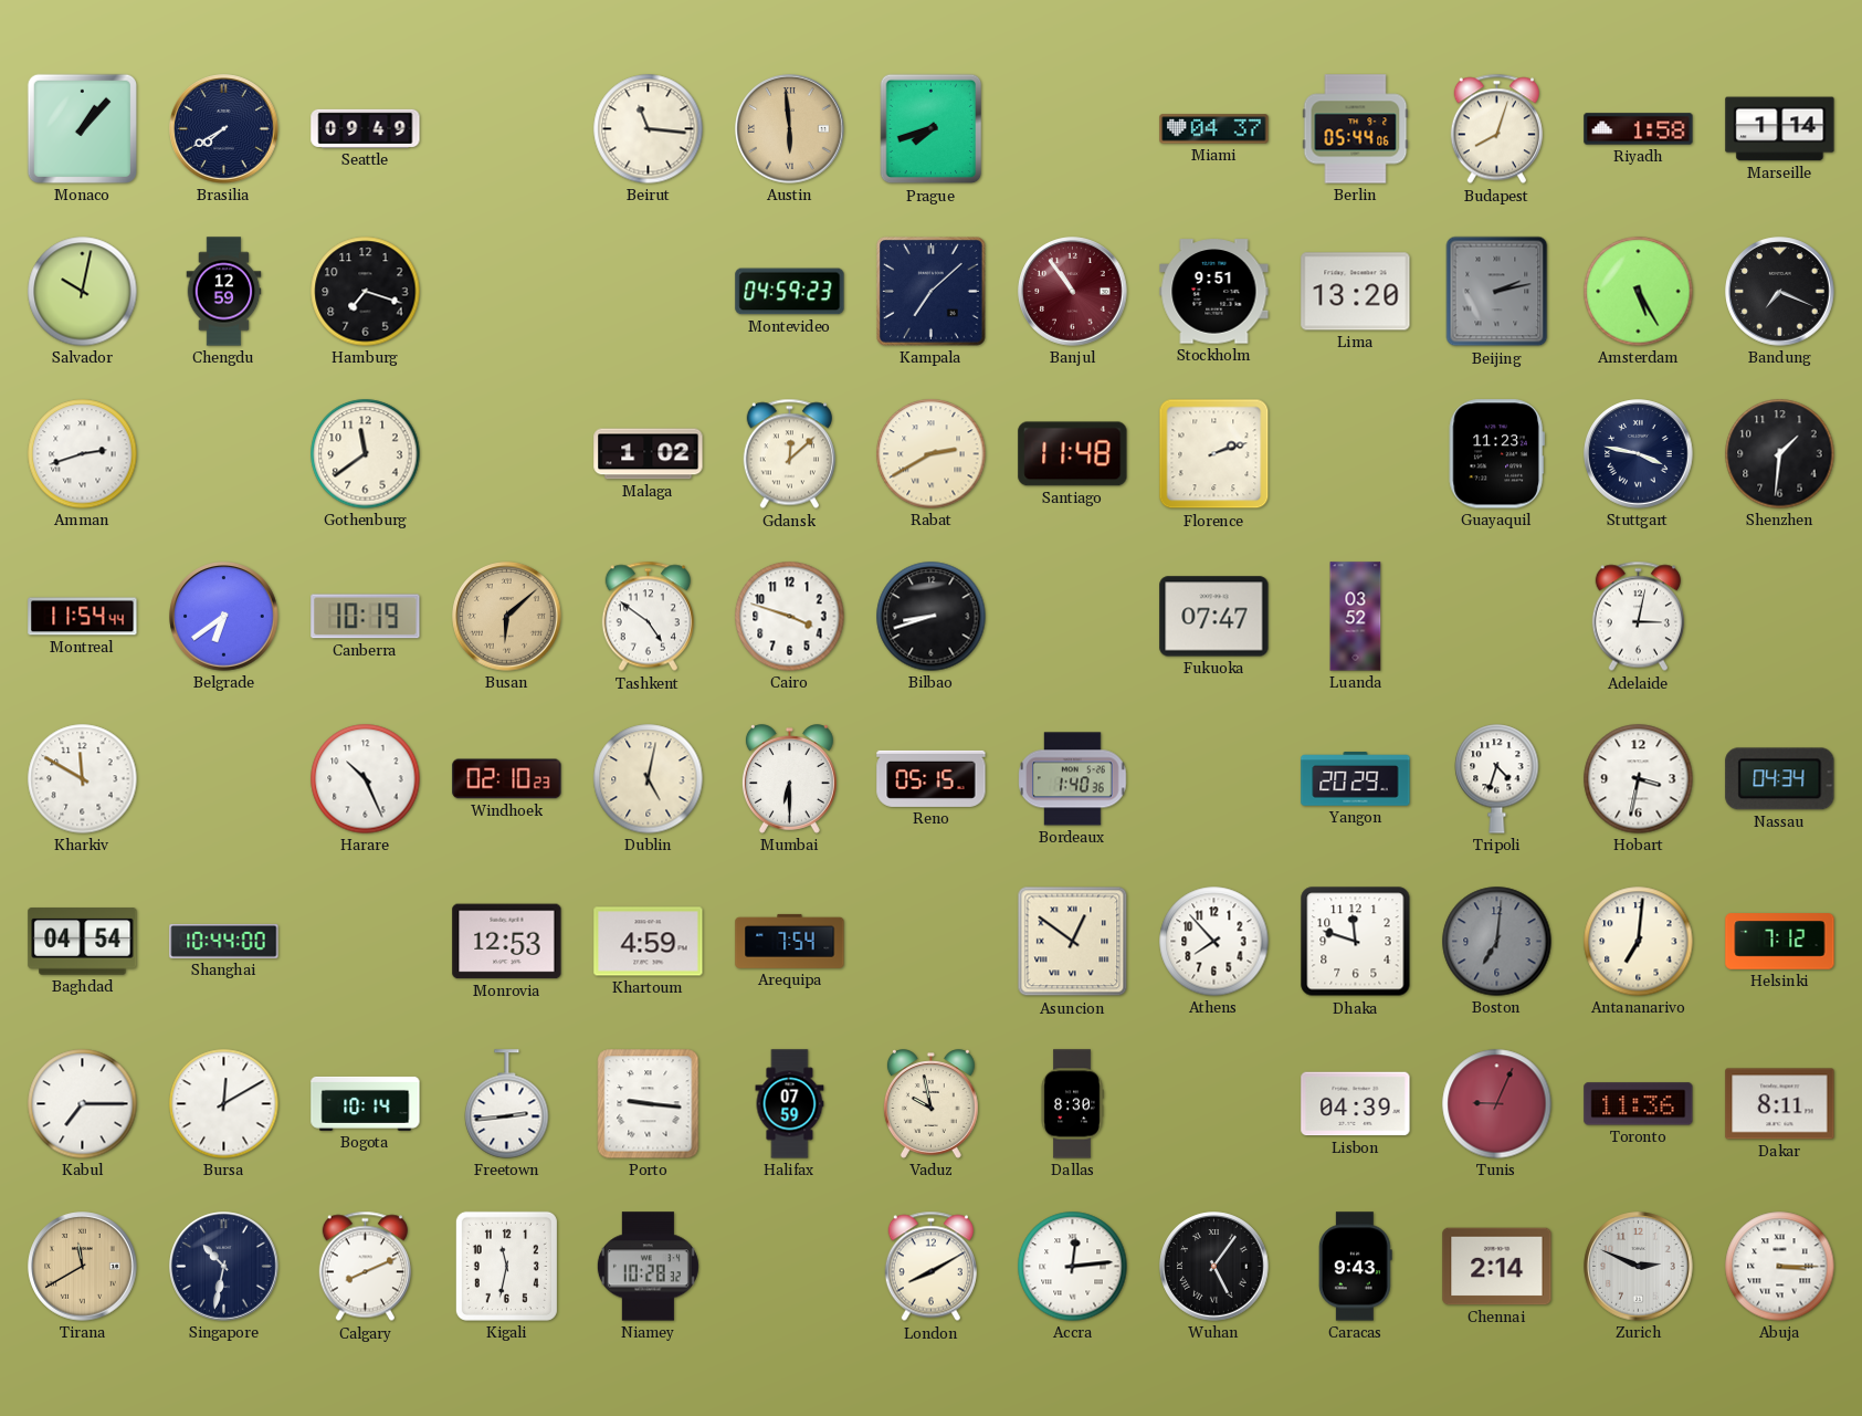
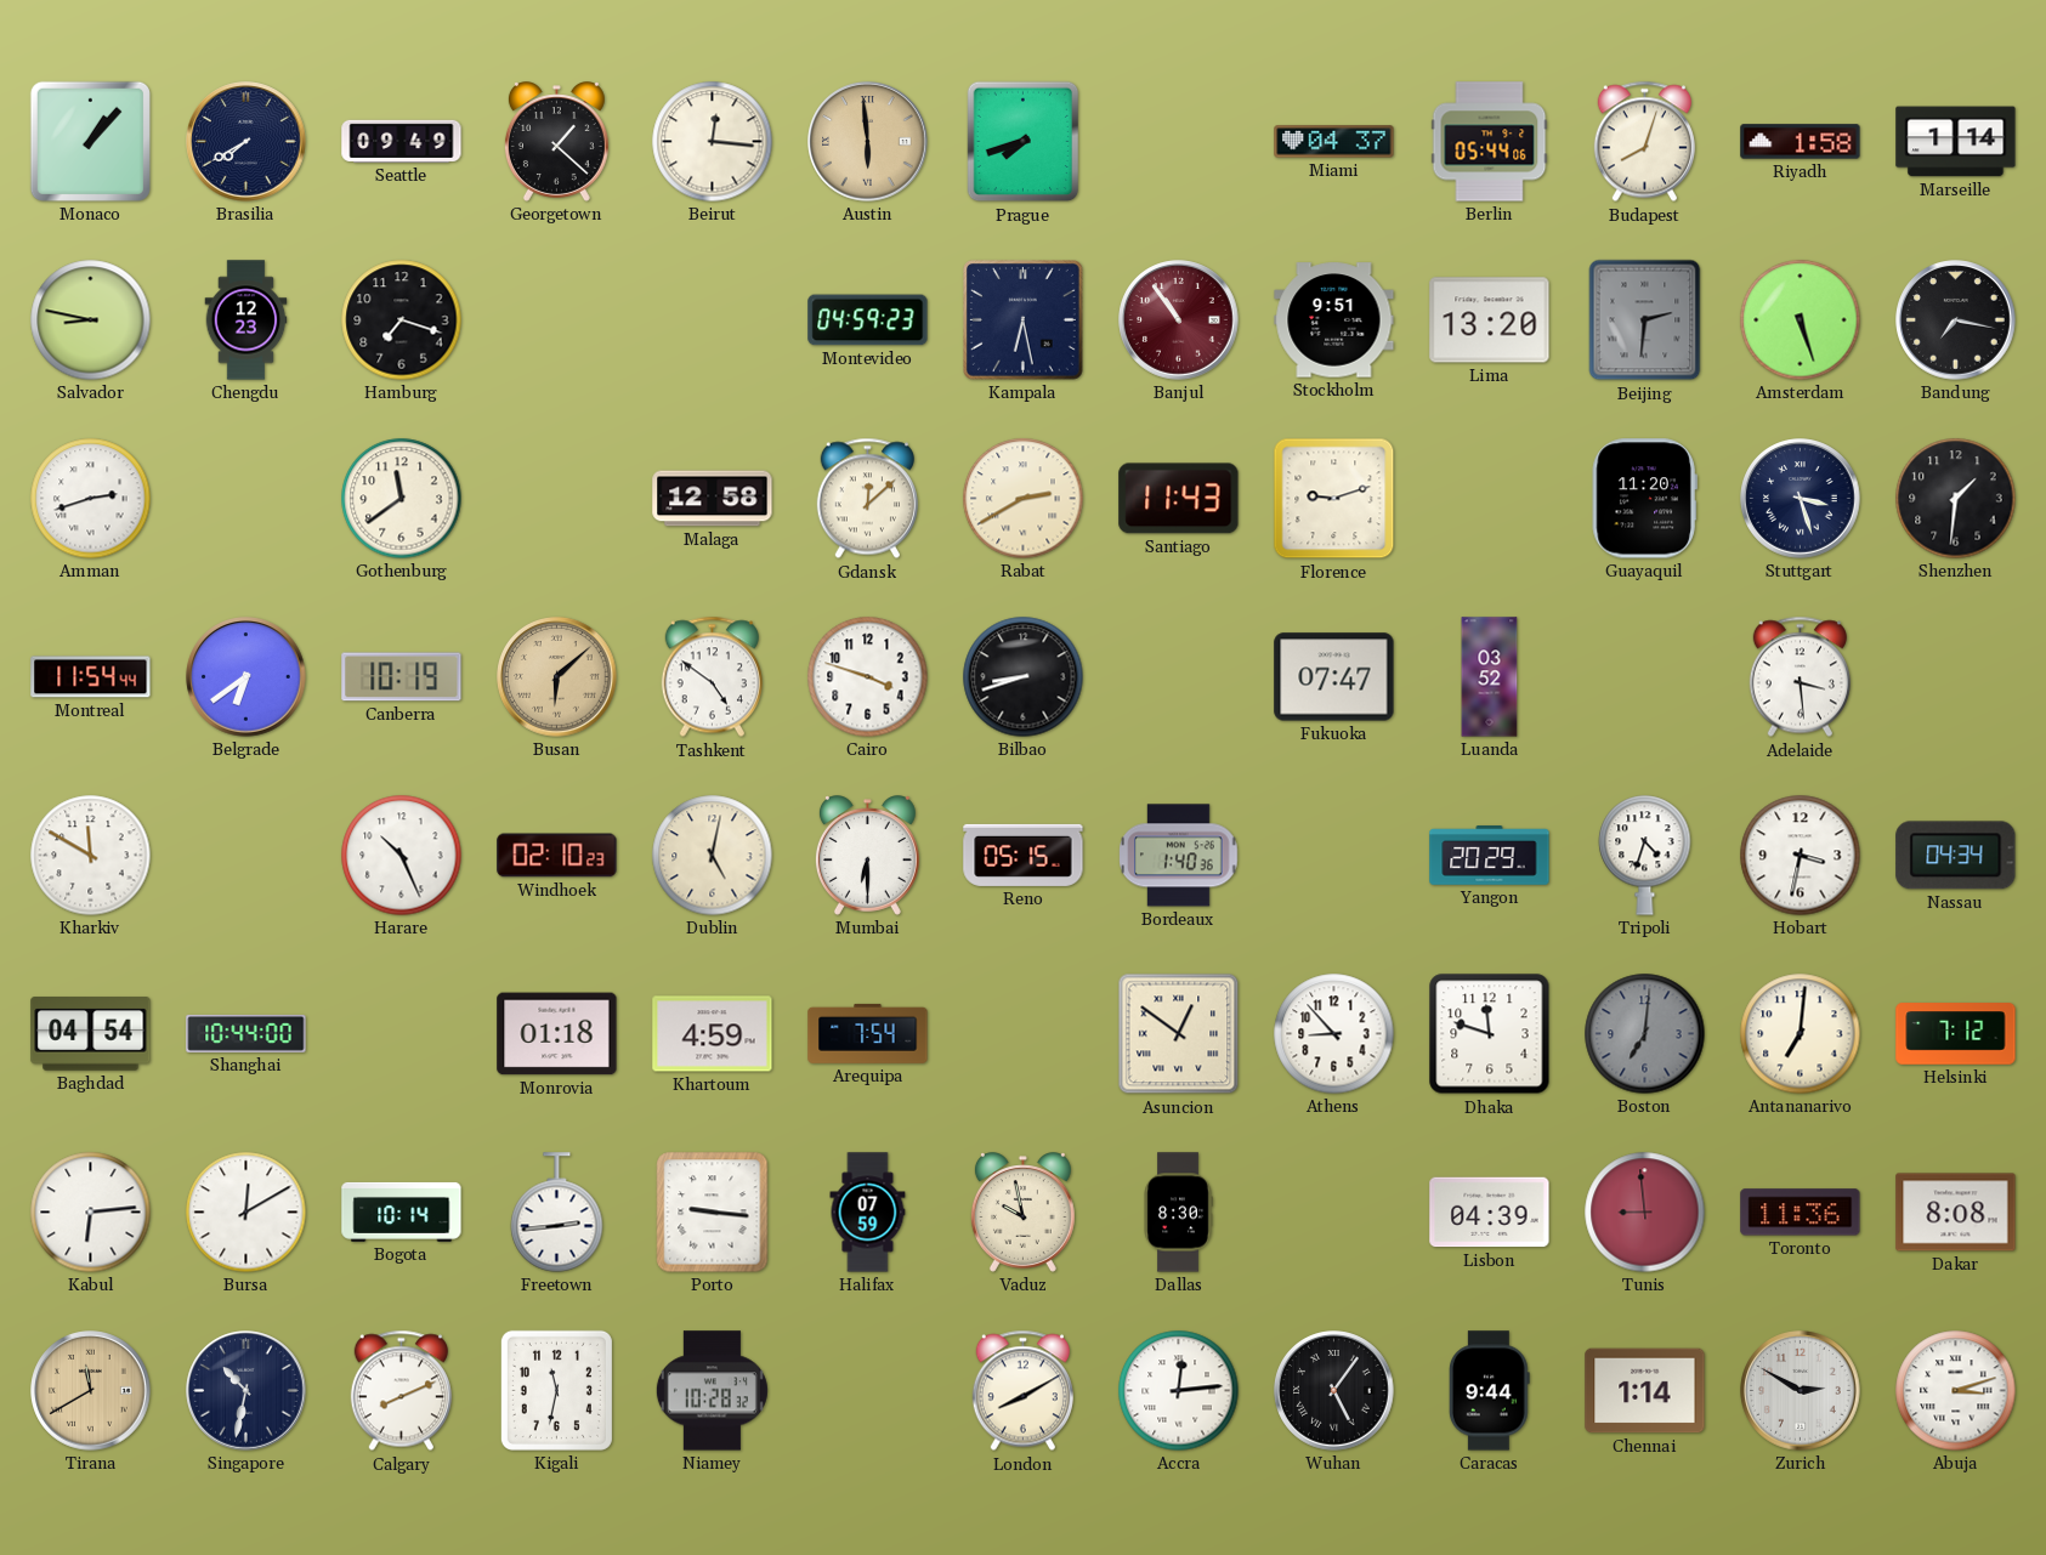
Georgetown: none -> 1:22
Beirut: 11:16 -> 12:16
Salvador: 10:02 -> 8:47
Chengdu: 12:59 -> 12:23
Kampala: 7:08 -> 6:28
Beijing: 2:13 -> 2:31
Amsterdam: 5:25 -> 5:27
Bandung: 7:19 -> 7:17
Malaga: 1:02 -> 12:58
Santiago: 11:48 -> 11:43
Florence: 2:12 -> 9:12
Guayaquil: 11:23 -> 11:20
Stuttgart: 3:47 -> 3:27
Adelaide: 3:02 -> 3:29
Monrovia: 12:53 -> 01:18
Athens: 7:53 -> 8:53
Kabul: 7:15 -> 6:14
Tunis: 9:04 -> 8:59
Dakar: 8:11 -> 8:08
Caracas: 9:43 -> 9:44
Chennai: 2:14 -> 1:14
Zurich: 2:49 -> 2:50
Abuja: 3:15 -> 3:12
